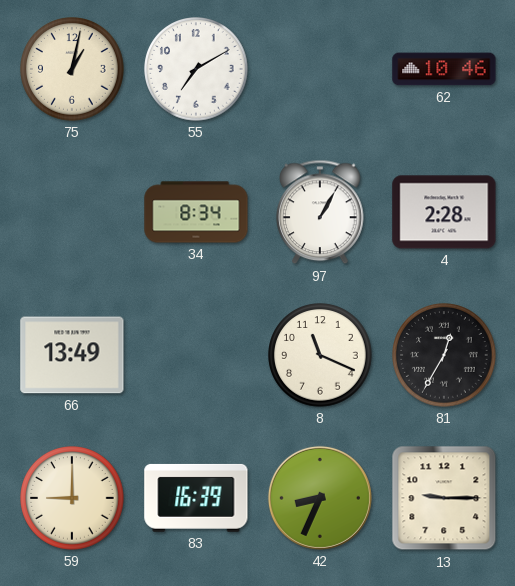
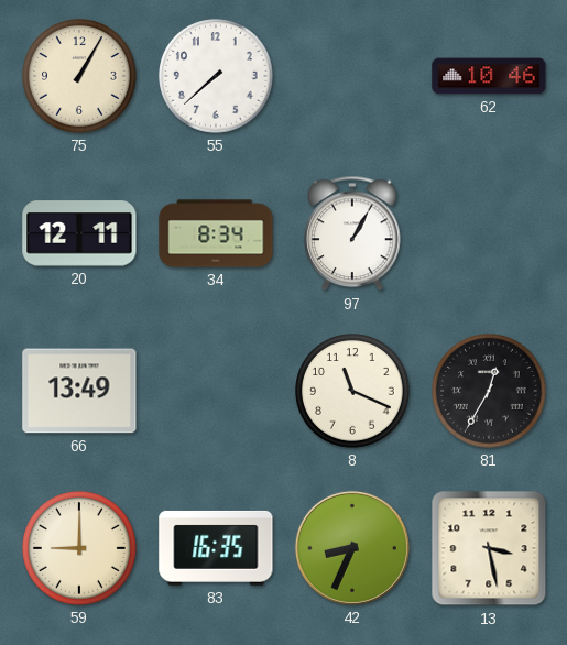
75: 1:02 -> 1:05
55: 7:10 -> 7:38
20: none -> 12:11
4: 2:28 -> none
83: 16:39 -> 16:35
13: 9:15 -> 3:28
